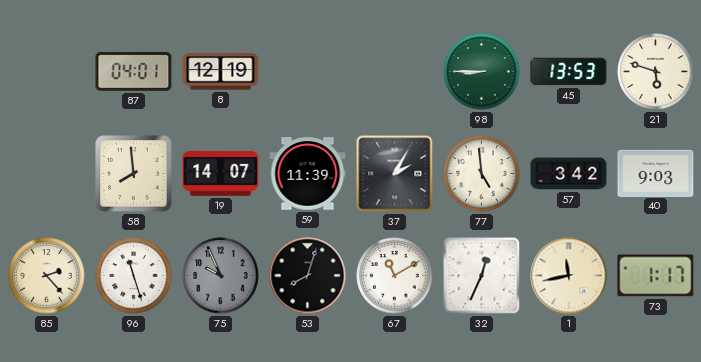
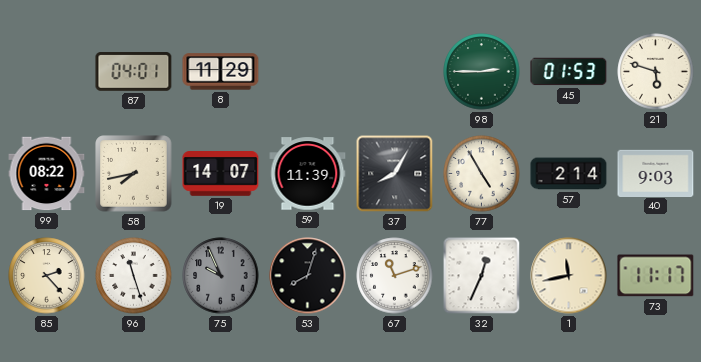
8: 12:19 -> 11:29
98: 8:45 -> 2:45
45: 13:53 -> 01:53
99: none -> 08:22
58: 7:59 -> 7:43
37: 2:05 -> 8:05
77: 4:59 -> 4:55
57: 3:42 -> 2:14
67: 11:10 -> 11:12
73: 1:17 -> 11:17
